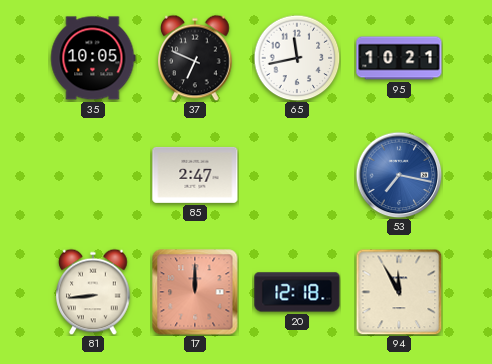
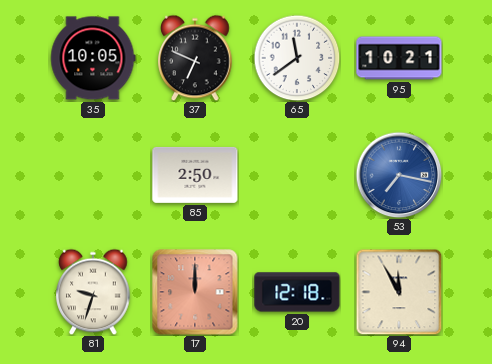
65: 11:43 -> 11:39
85: 2:47 -> 2:50
81: 8:44 -> 9:33
